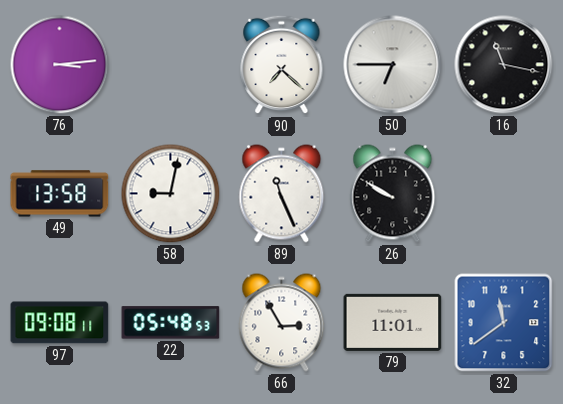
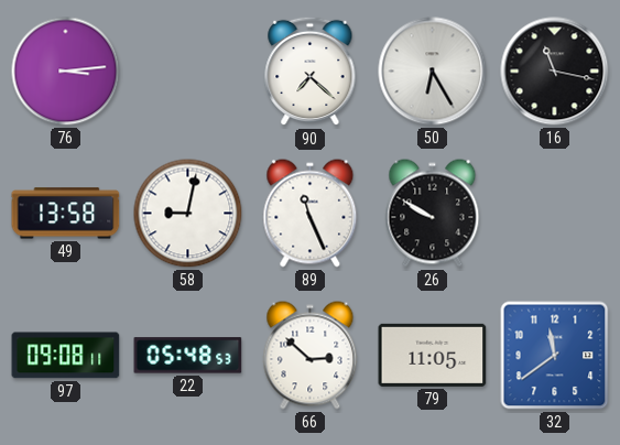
50: 6:45 -> 6:25
66: 2:55 -> 2:52
79: 11:01 -> 11:05
